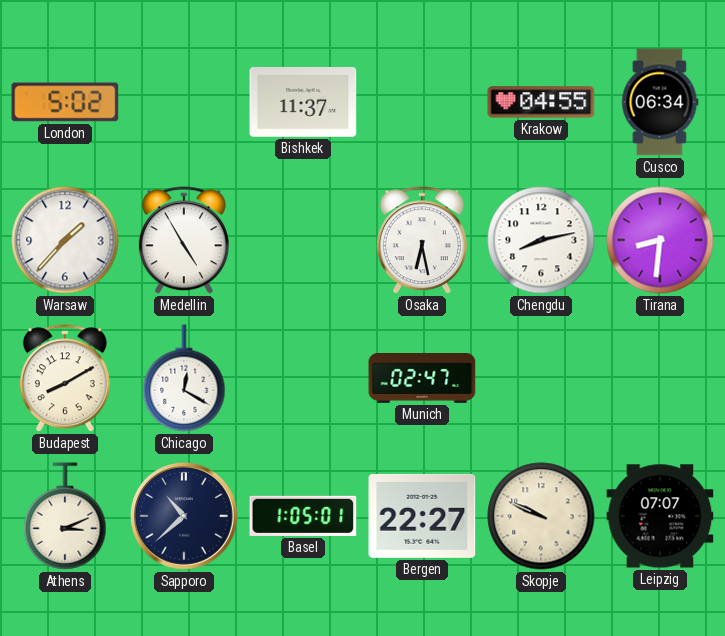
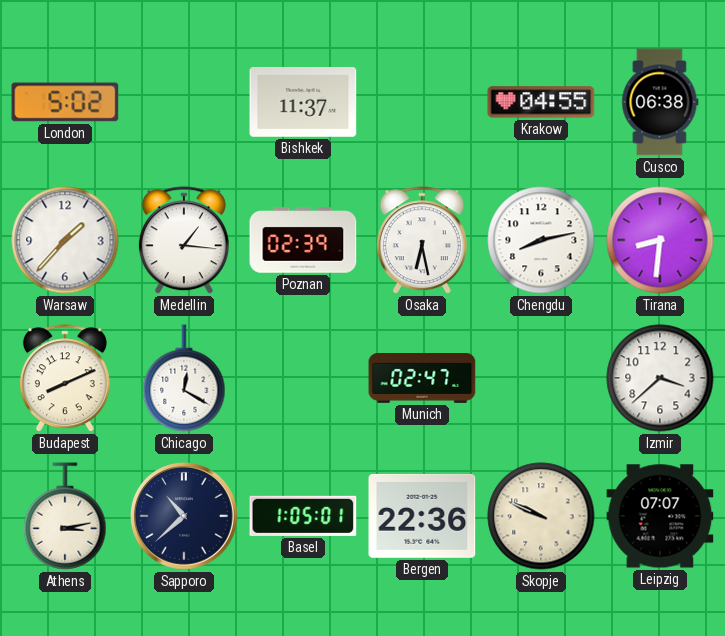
Cusco: 06:34 -> 06:38
Medellin: 4:55 -> 1:16
Poznan: none -> 02:39
Budapest: 8:10 -> 8:11
Izmir: none -> 3:38
Athens: 3:11 -> 3:13
Bergen: 22:27 -> 22:36
